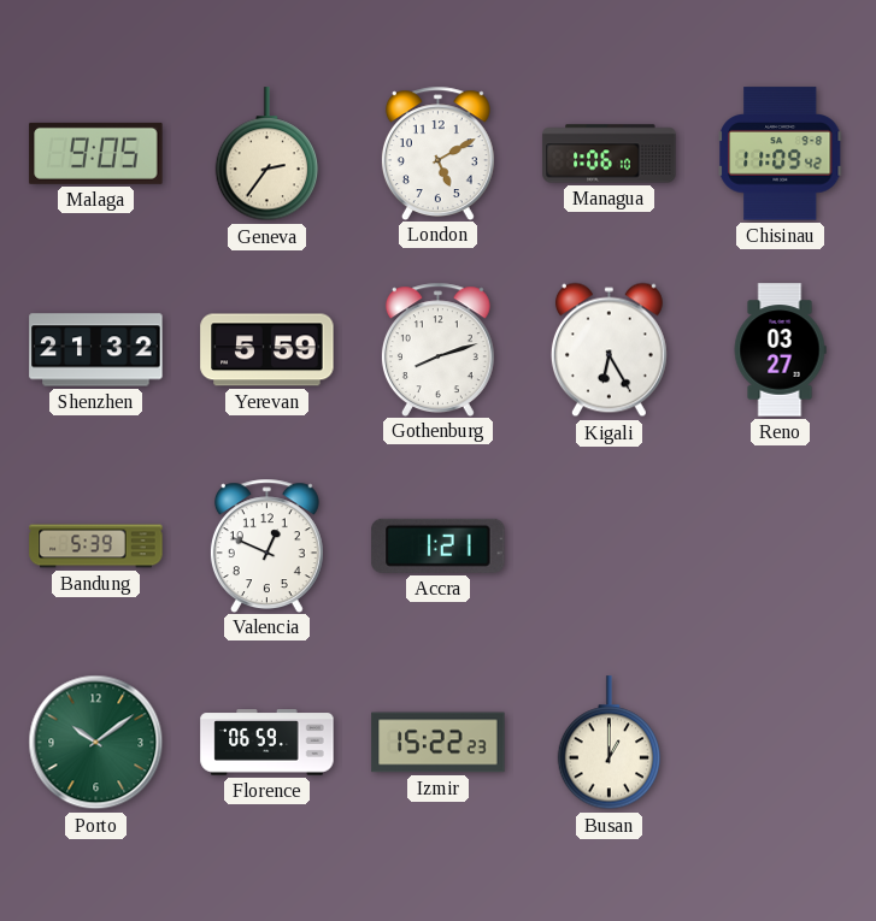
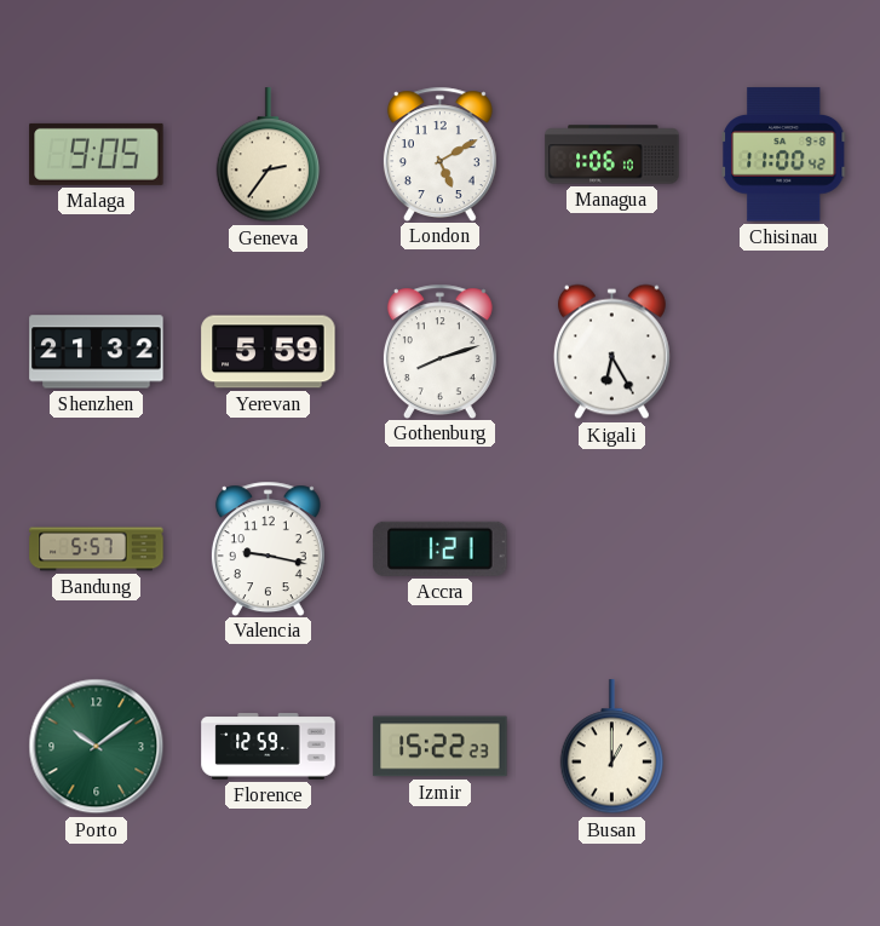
Chisinau: 11:09 -> 11:00
Reno: 03:27 -> none
Bandung: 5:39 -> 5:57
Valencia: 12:49 -> 9:17
Florence: 06:59 -> 12:59
